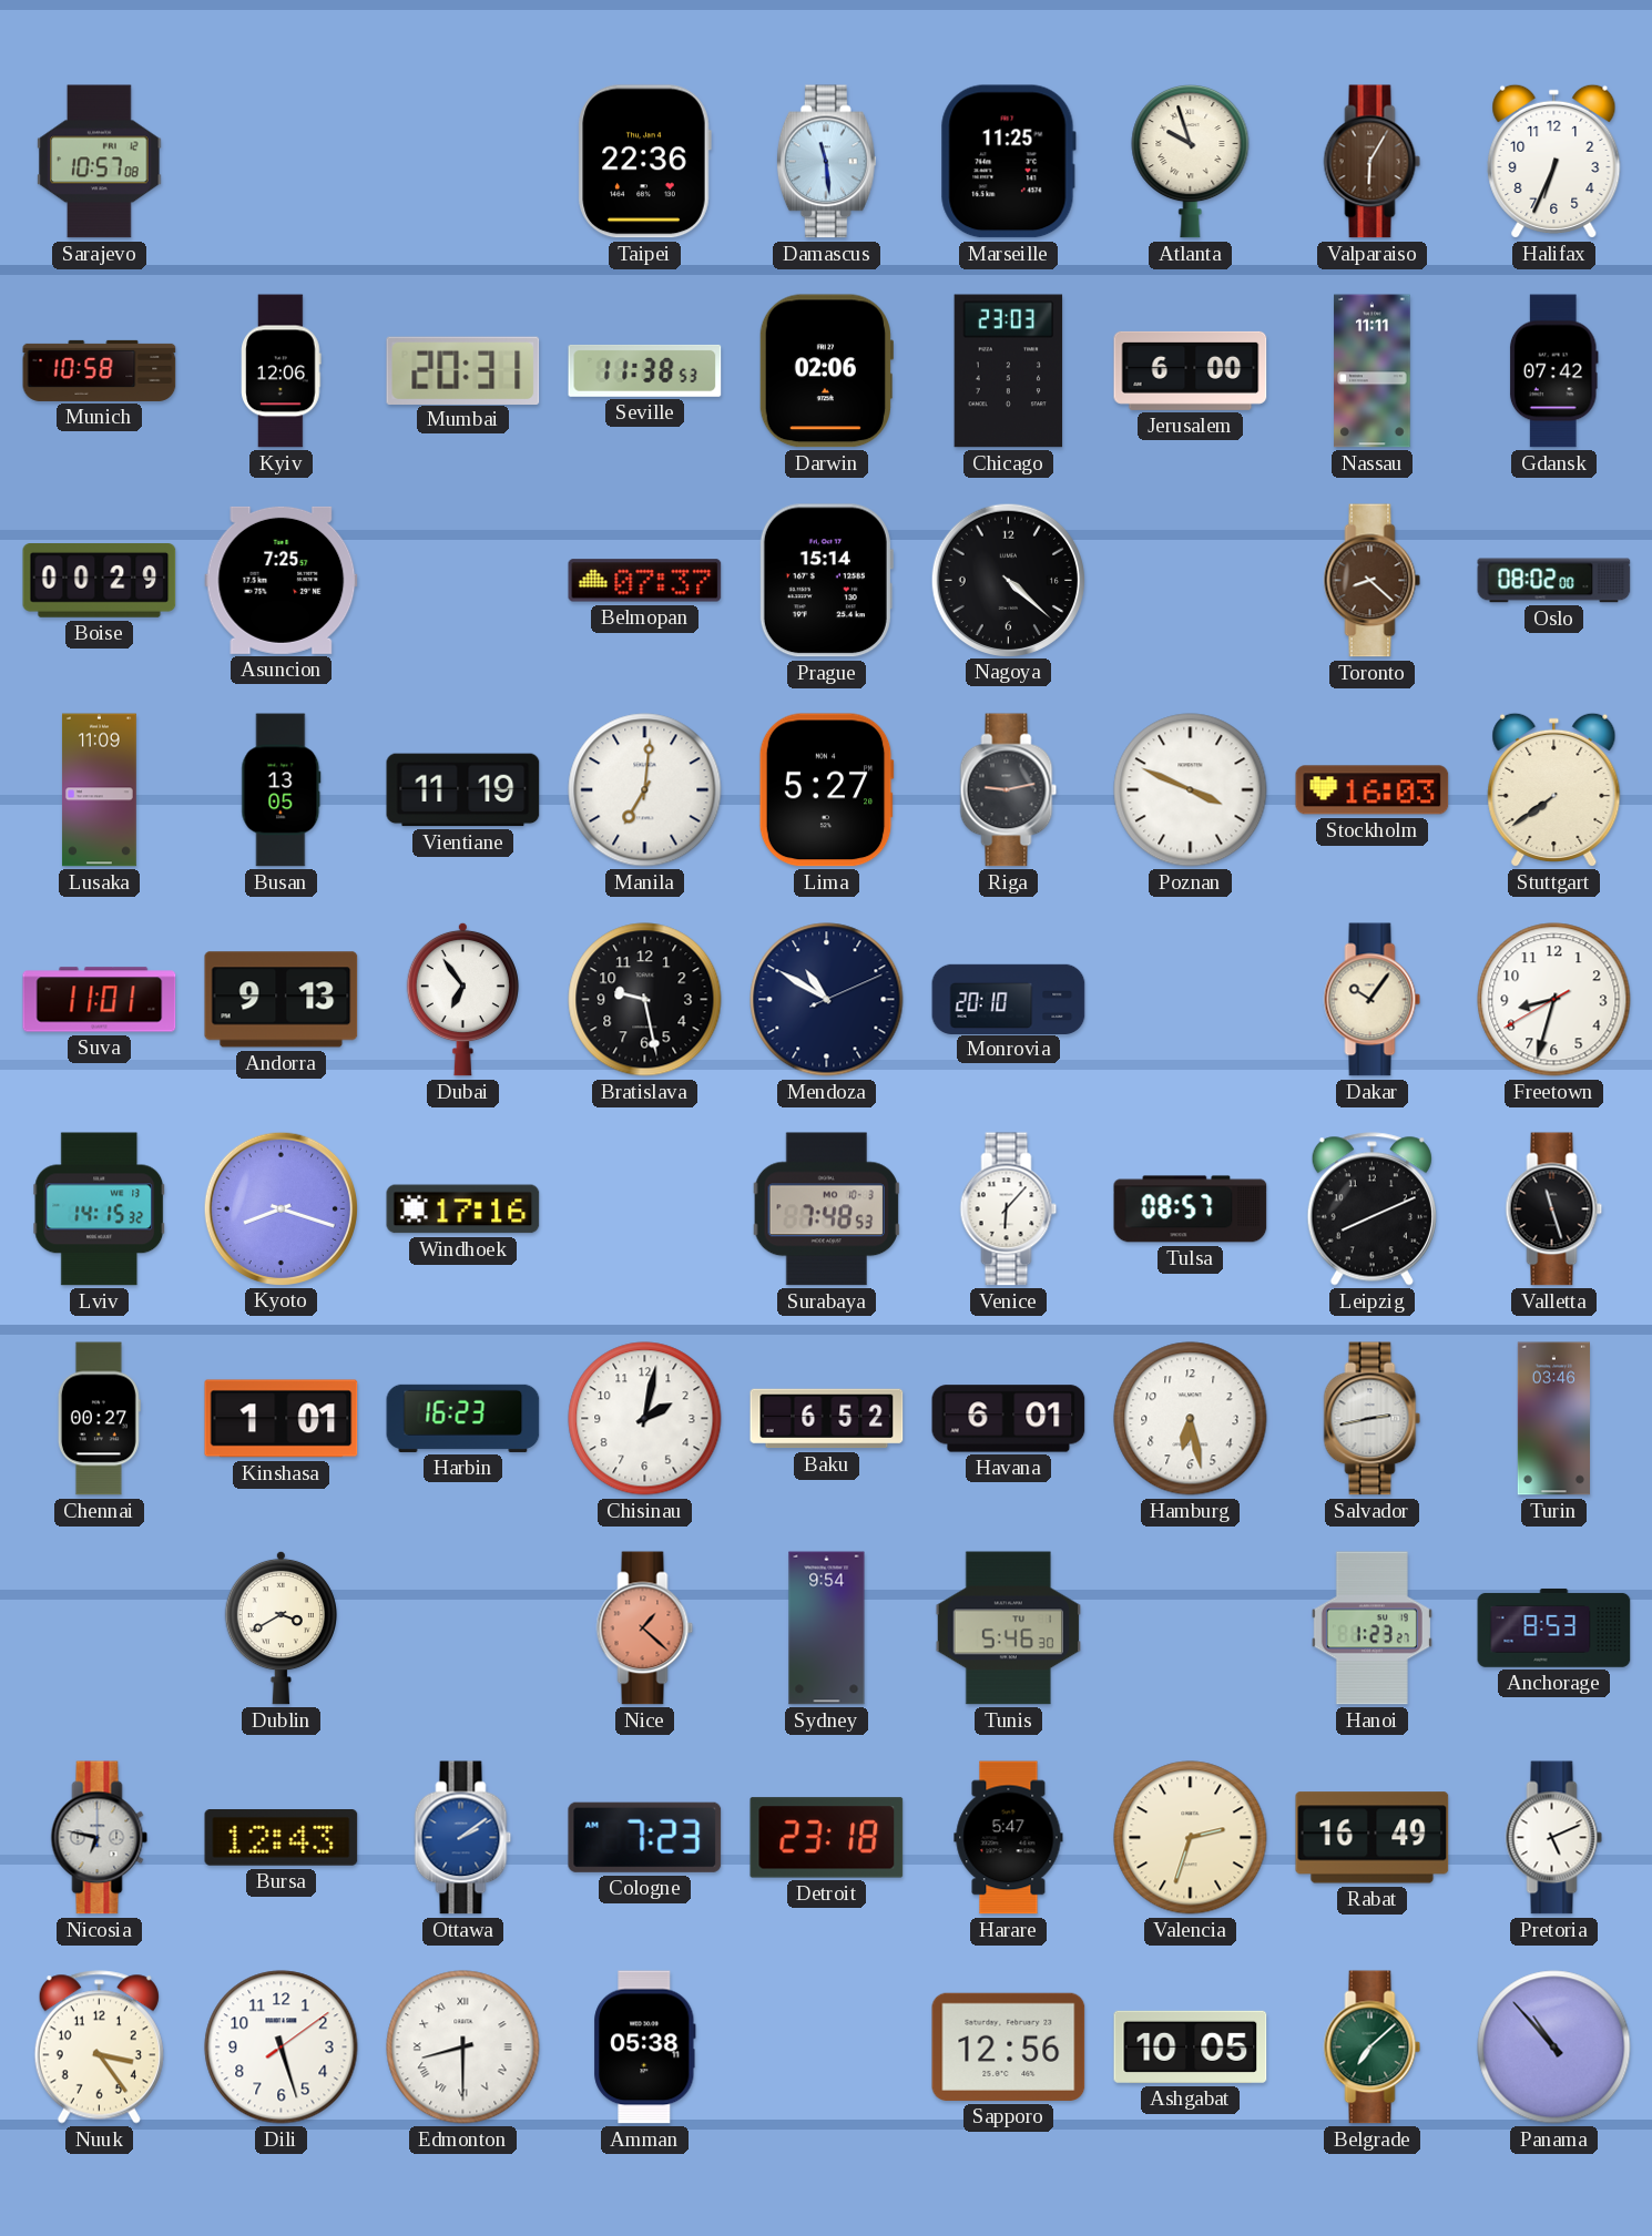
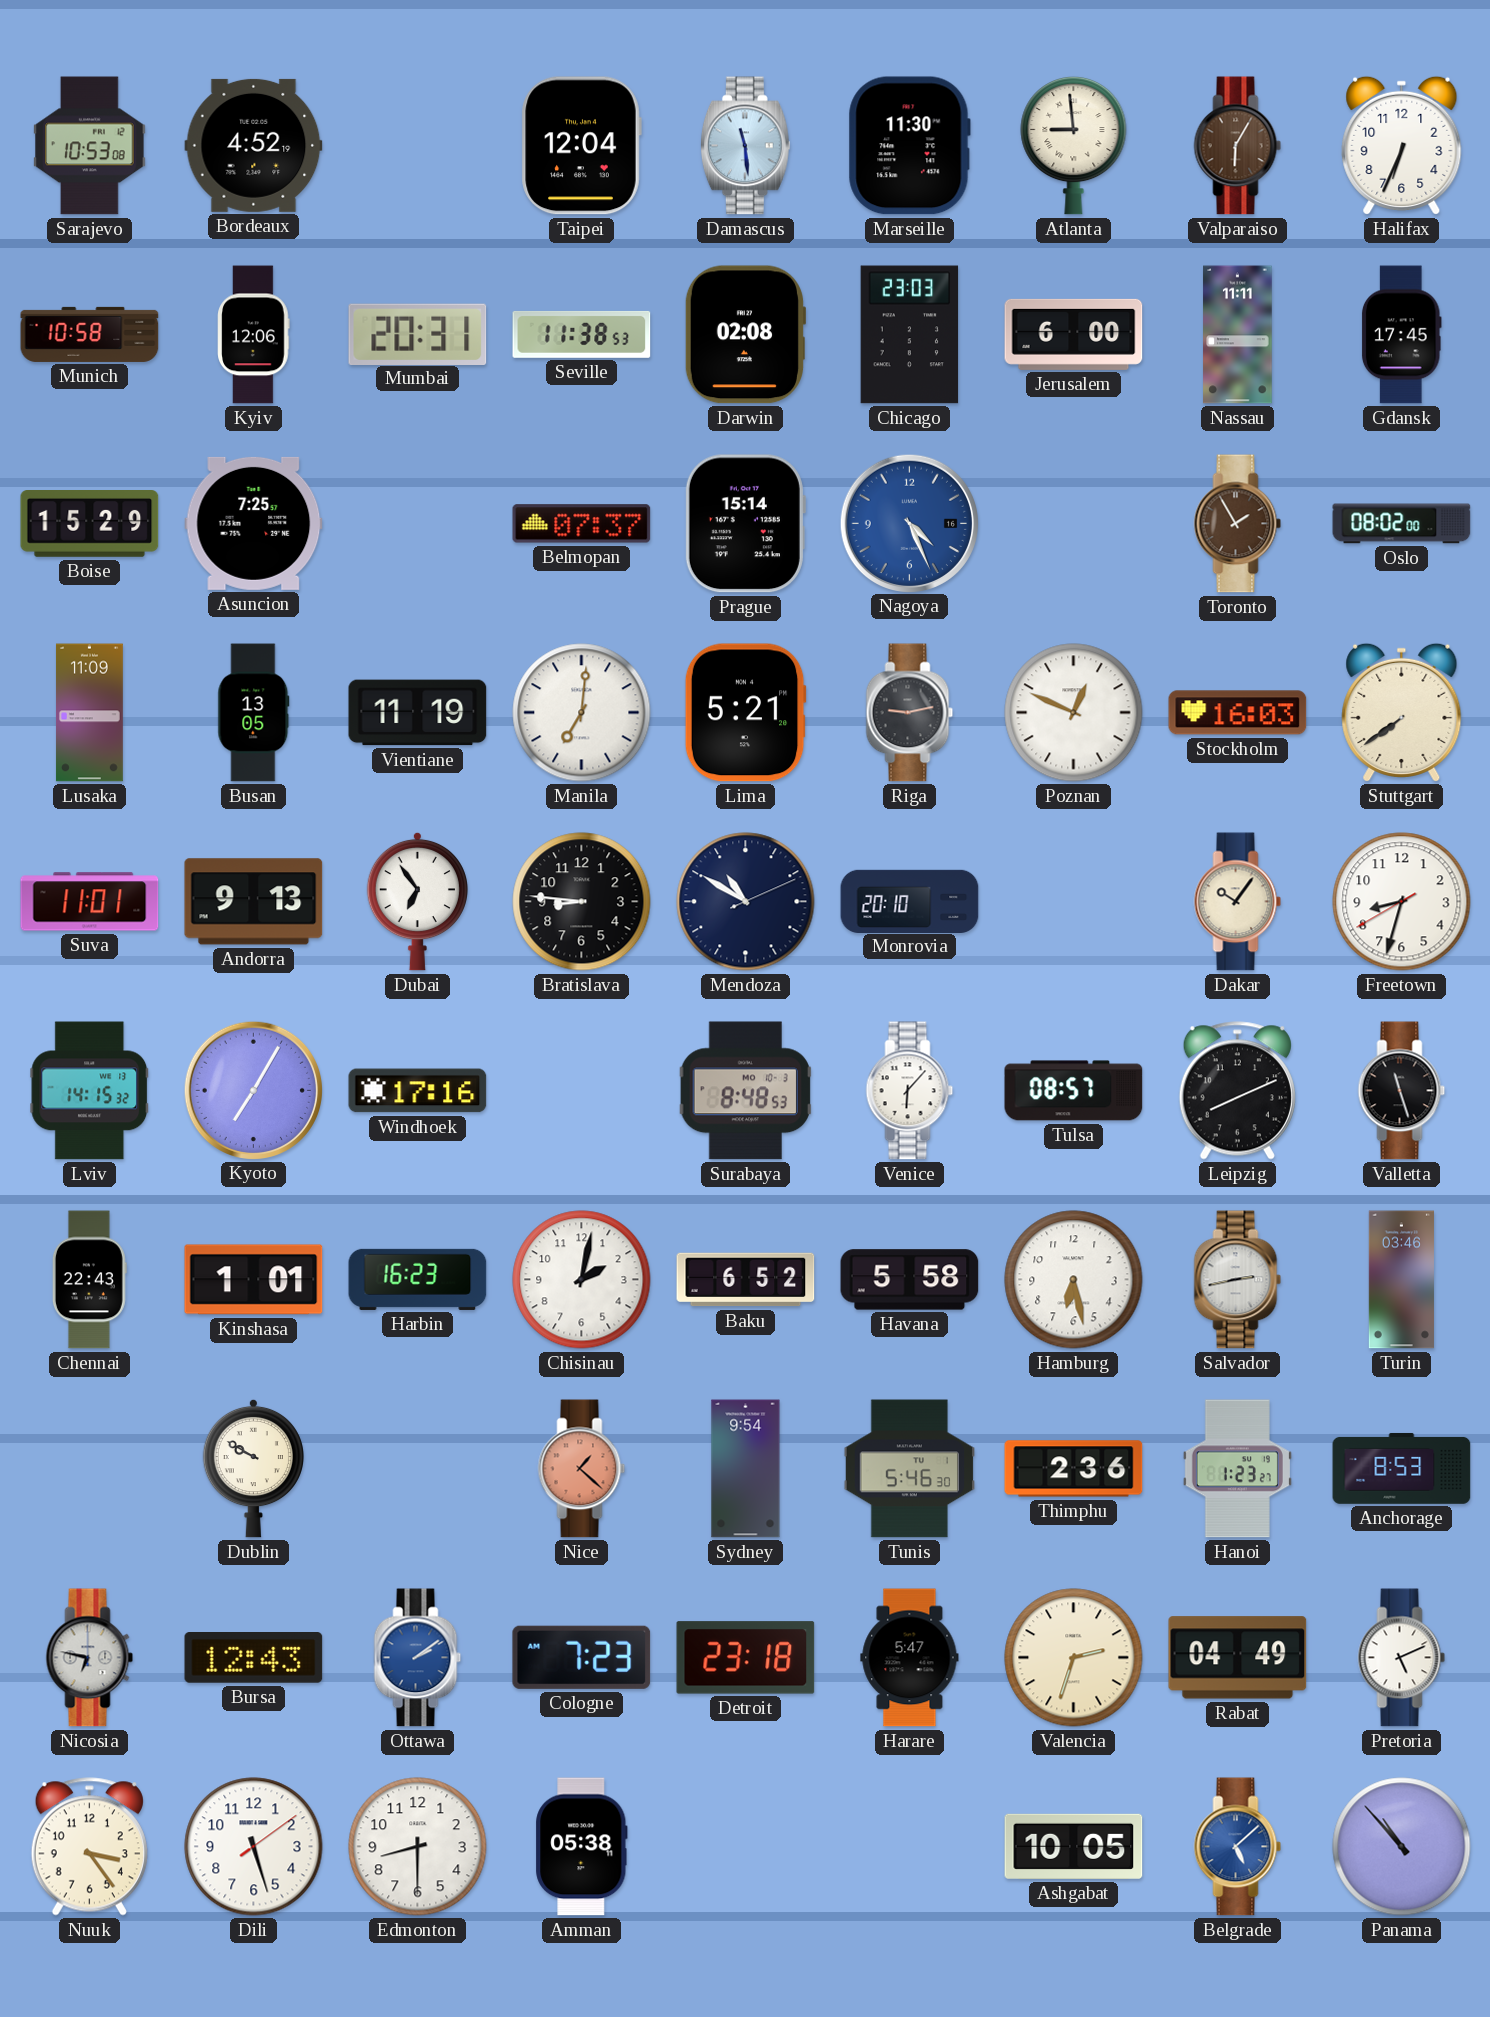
Sarajevo: 10:57 -> 10:53
Bordeaux: none -> 4:52
Taipei: 22:36 -> 12:04
Marseille: 11:25 -> 11:30
Atlanta: 9:57 -> 8:59
Darwin: 02:06 -> 02:08
Gdansk: 07:42 -> 17:45
Boise: 00:29 -> 15:29
Nagoya: 4:22 -> 4:26
Nagoya dial: black -> blue
Toronto: 8:22 -> 1:55
Lima: 5:27 -> 5:21
Poznan: 3:49 -> 12:49
Bratislava: 9:28 -> 8:46
Kyoto: 8:18 -> 7:05
Surabaya: 7:48 -> 8:48
Chennai: 00:27 -> 22:43
Havana: 6:01 -> 5:58
Dublin: 3:40 -> 9:50
Thimphu: none -> 2:36
Rabat: 16:49 -> 04:49
Edmonton numerals: Roman -> Arabic
Sapporo: 12:56 -> none
Belgrade: 7:08 -> 5:08
Belgrade dial: green -> blue
